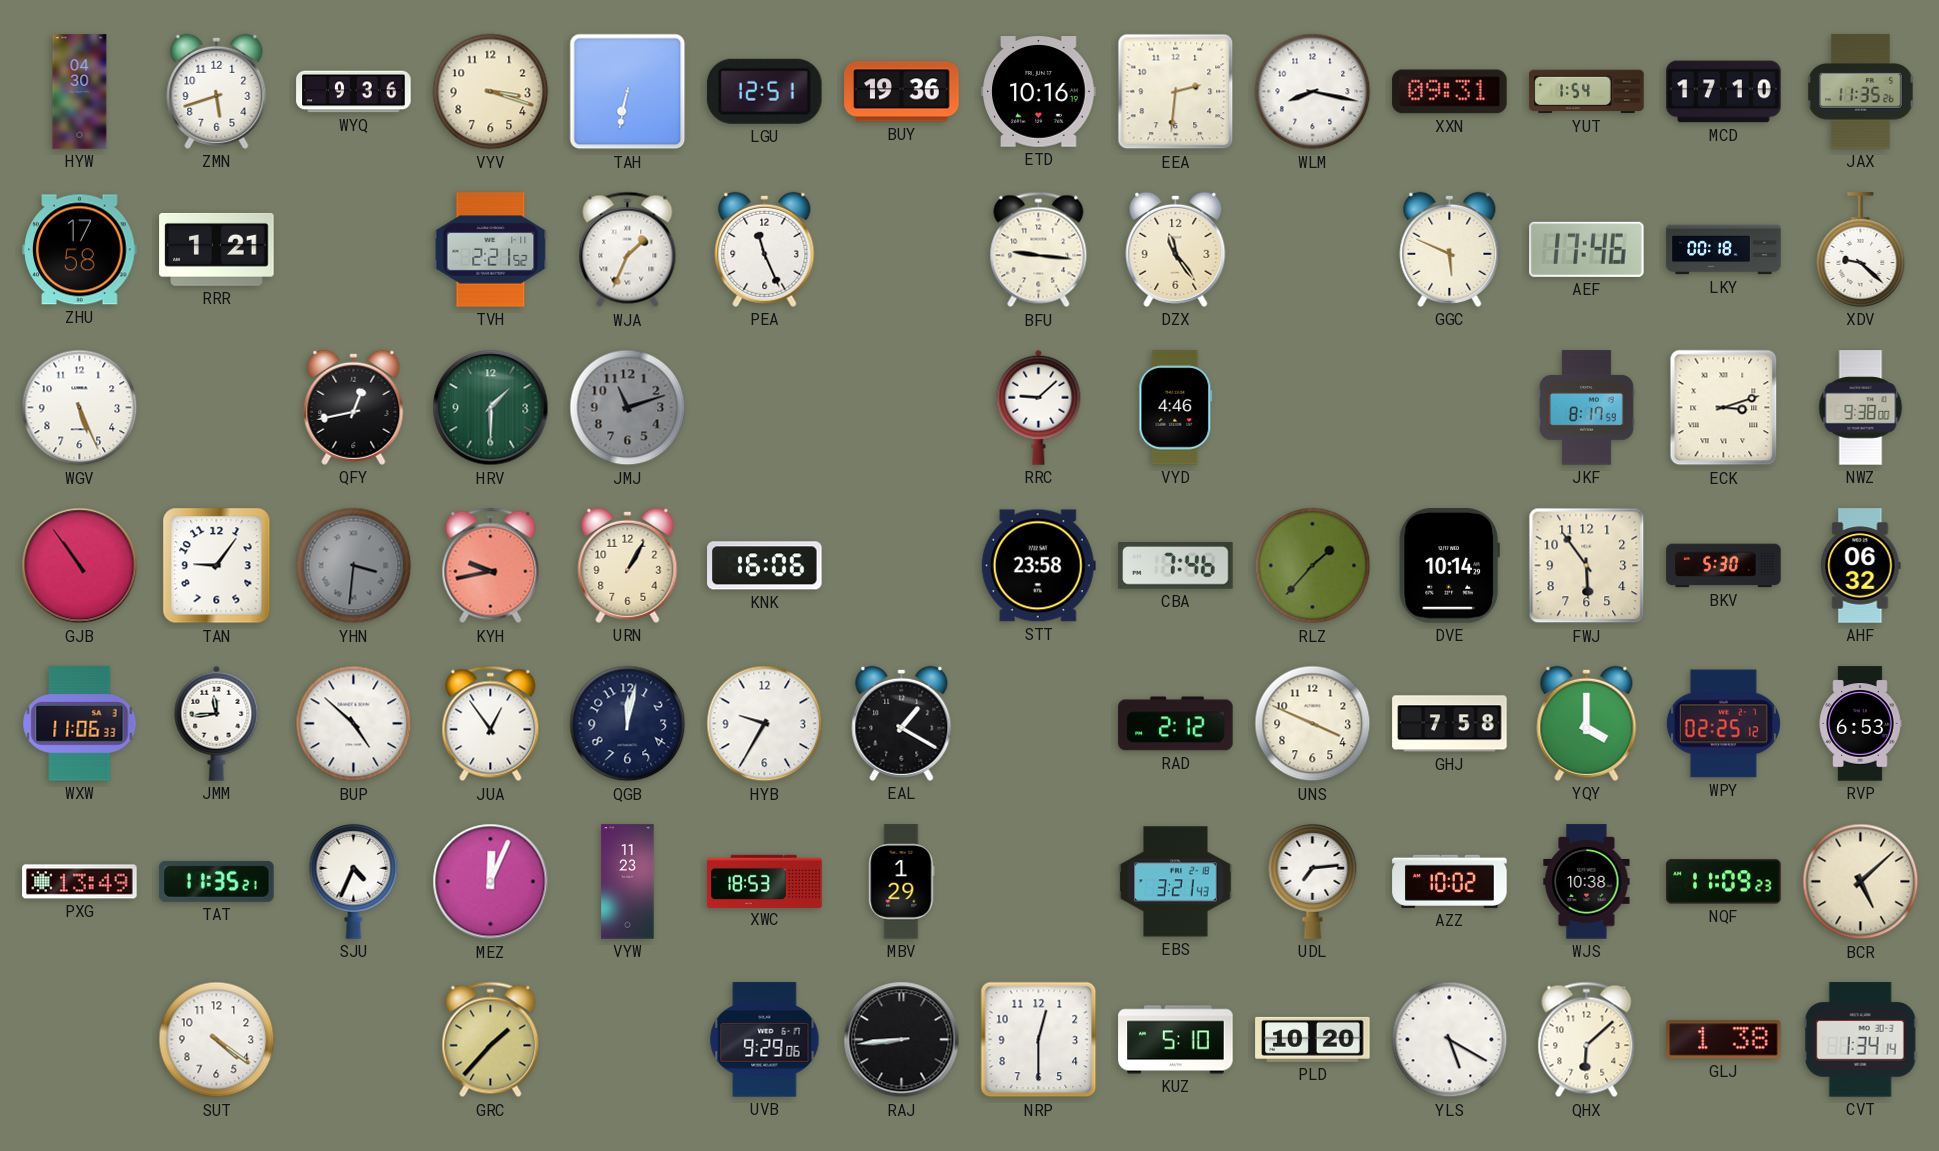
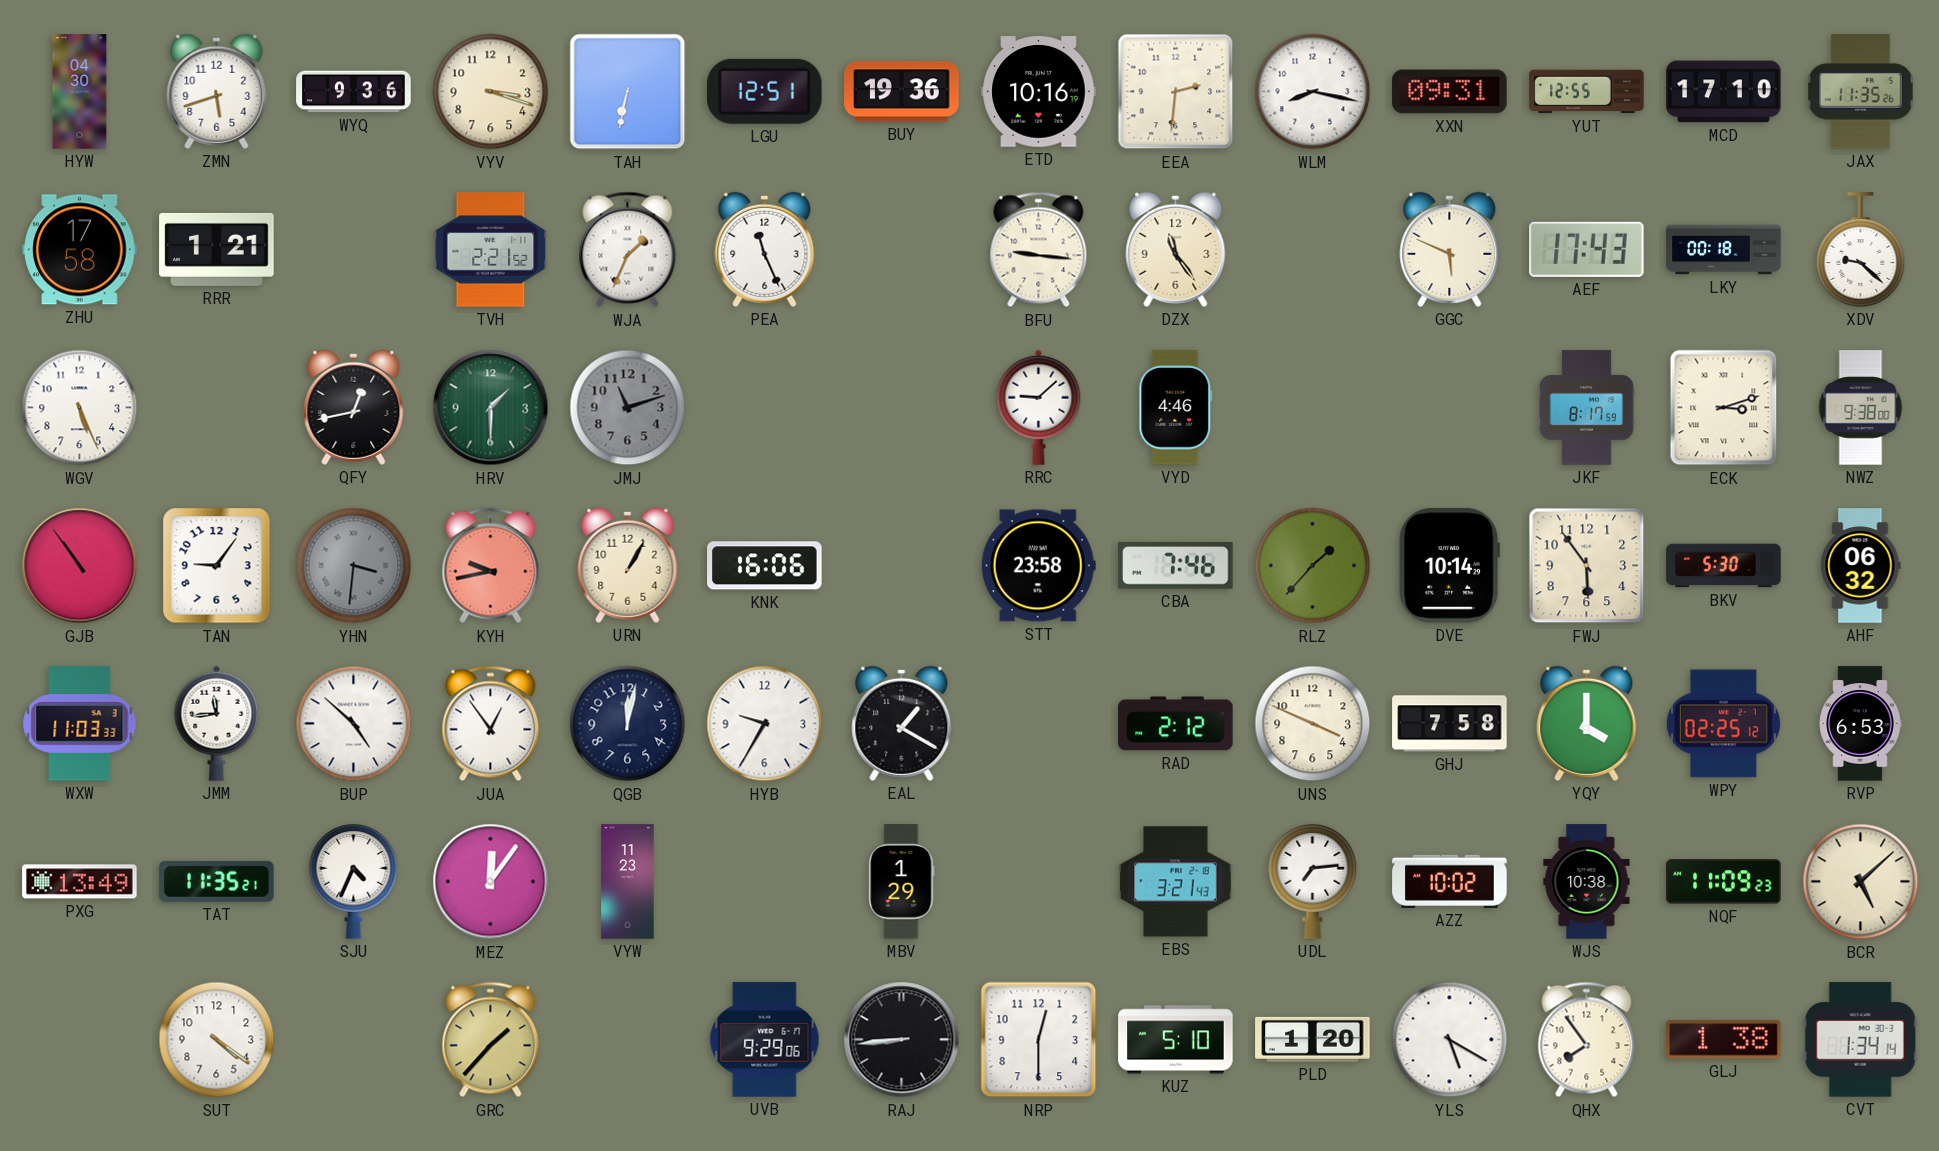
YUT: 1:54 -> 12:55
AEF: 17:46 -> 17:43
WXW: 11:06 -> 11:03
MEZ: 12:04 -> 12:06
XWC: 18:53 -> none
PLD: 10:20 -> 1:20
QHX: 6:08 -> 7:54
